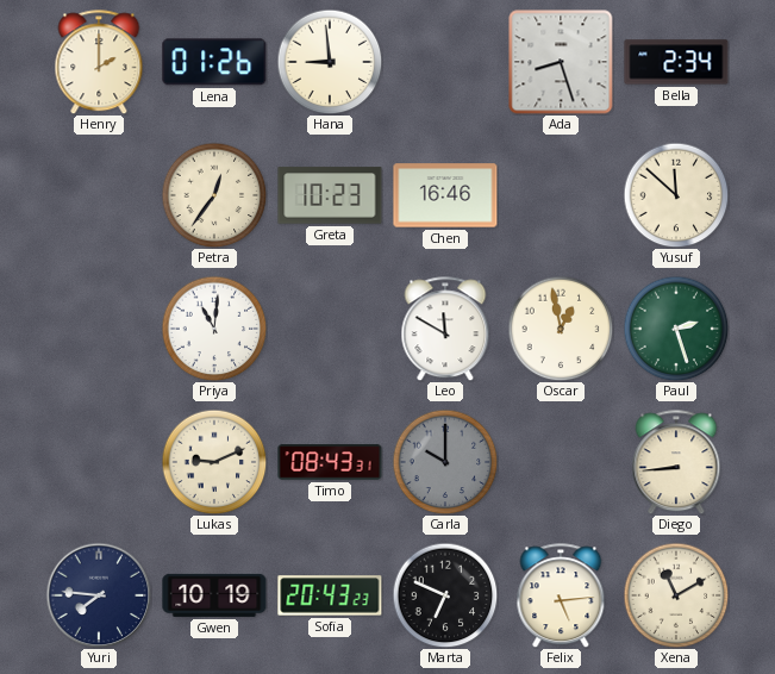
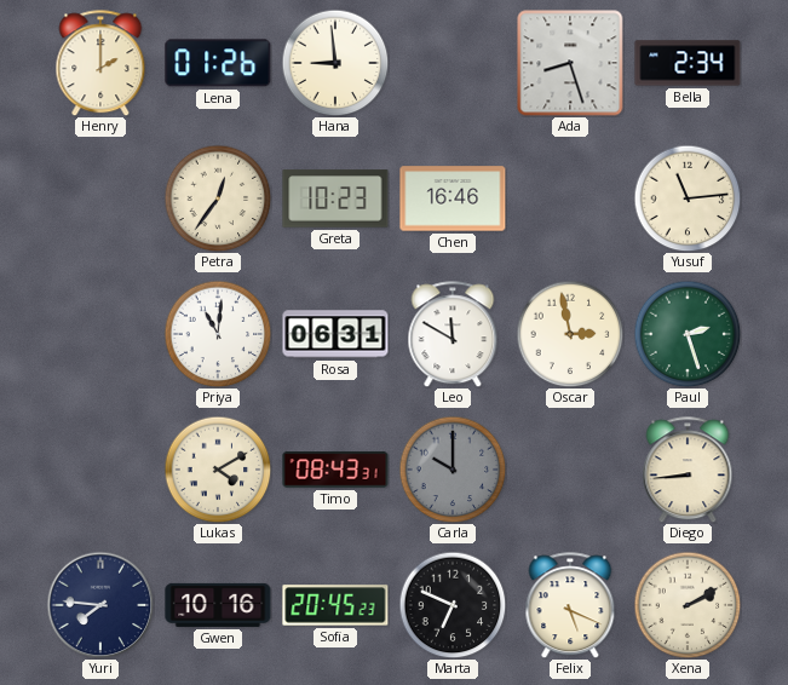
Yusuf: 11:52 -> 11:14
Rosa: none -> 06:31
Oscar: 12:58 -> 2:58
Lukas: 9:11 -> 4:10
Gwen: 10:19 -> 10:16
Sofia: 20:43 -> 20:45
Felix: 5:14 -> 5:19
Xena: 11:10 -> 2:10
